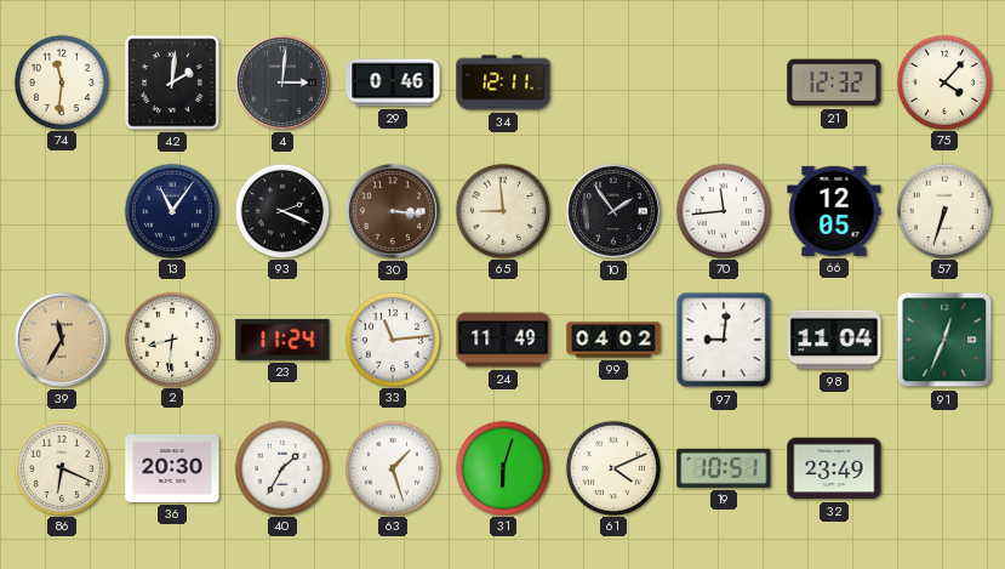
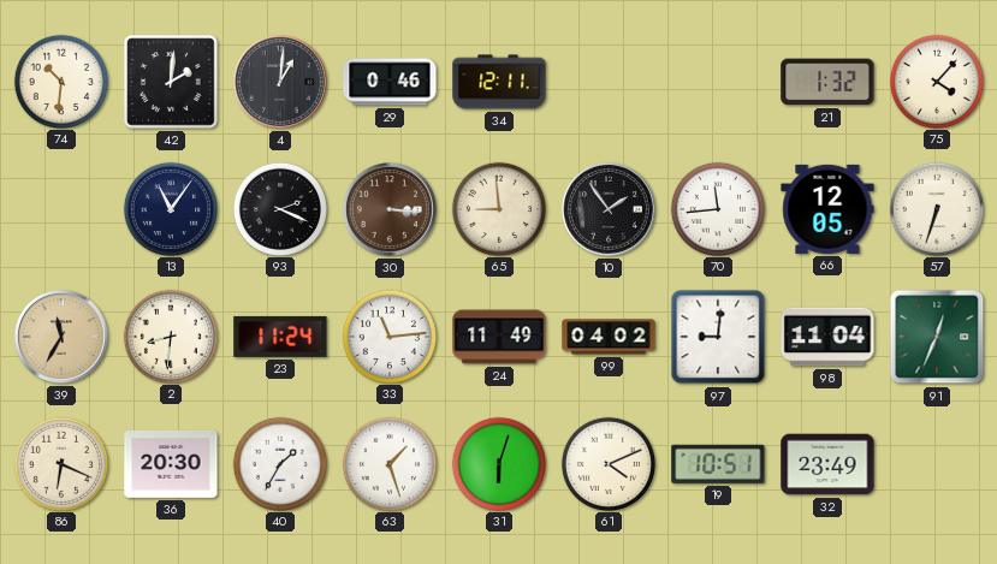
74: 11:31 -> 10:31
4: 3:01 -> 1:01
21: 12:32 -> 1:32
